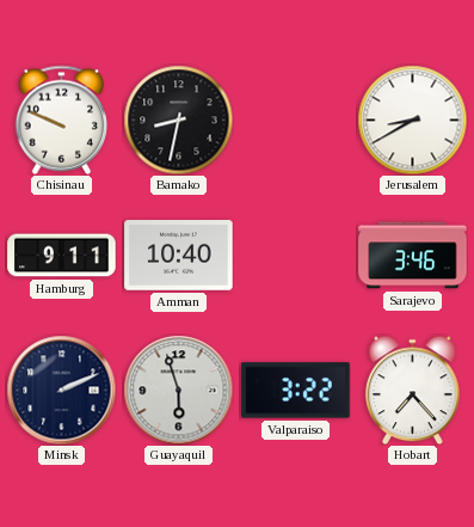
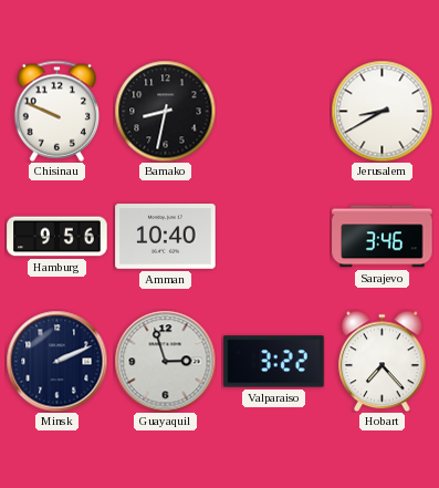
Hamburg: 9:11 -> 9:56
Guayaquil: 5:57 -> 2:57
